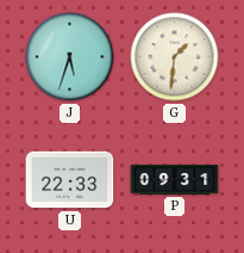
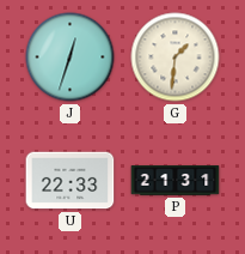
J: 5:33 -> 12:33
P: 09:31 -> 21:31
